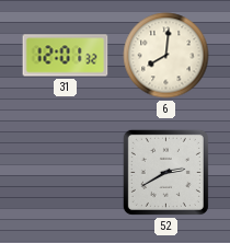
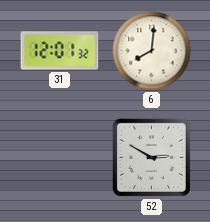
52: 2:40 -> 2:50
